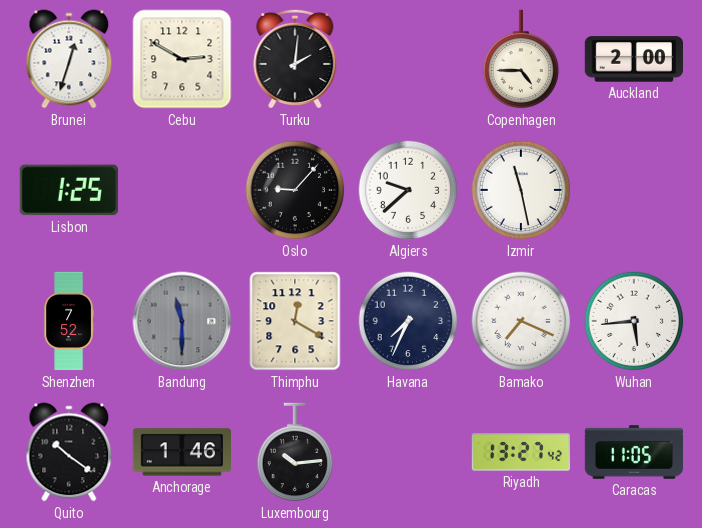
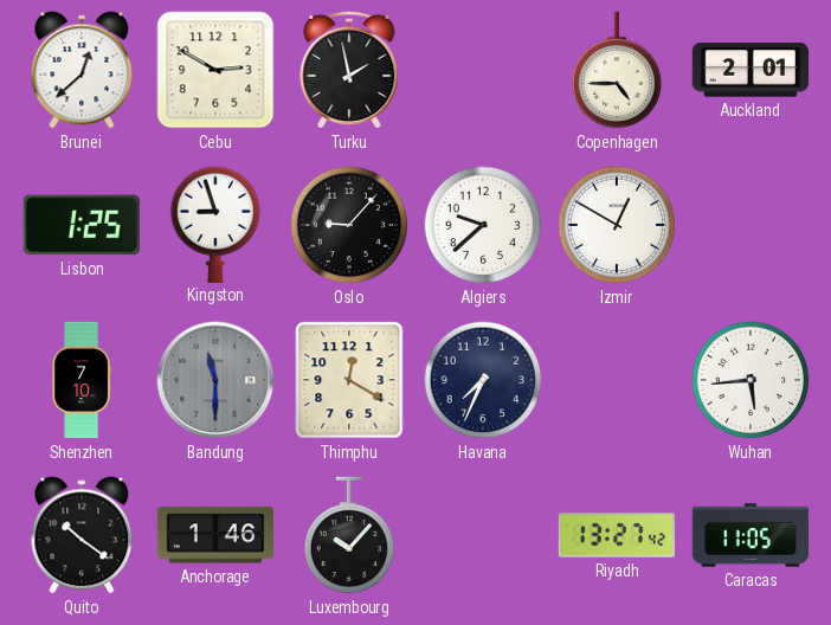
Brunei: 12:33 -> 12:38
Turku: 2:01 -> 1:58
Auckland: 2:00 -> 2:01
Kingston: none -> 8:57
Izmir: 11:28 -> 12:50
Shenzhen: 7:52 -> 7:10
Bamako: 7:19 -> none
Luxembourg: 10:14 -> 10:07
